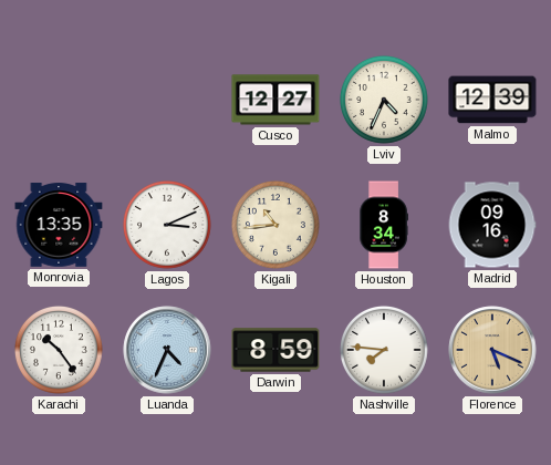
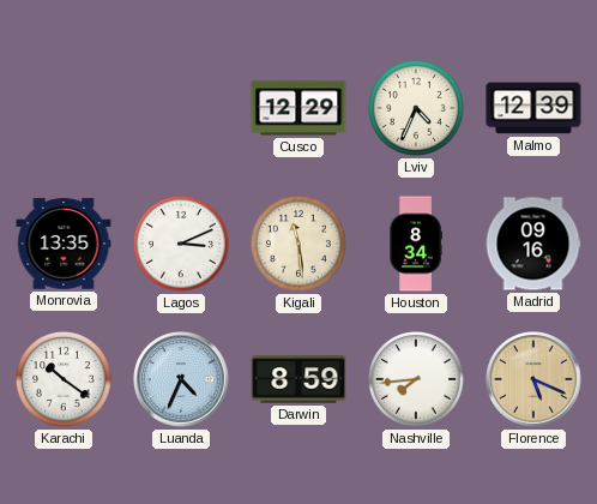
Cusco: 12:27 -> 12:29
Kigali: 10:44 -> 11:29
Karachi: 10:24 -> 10:21
Nashville: 7:46 -> 7:44
